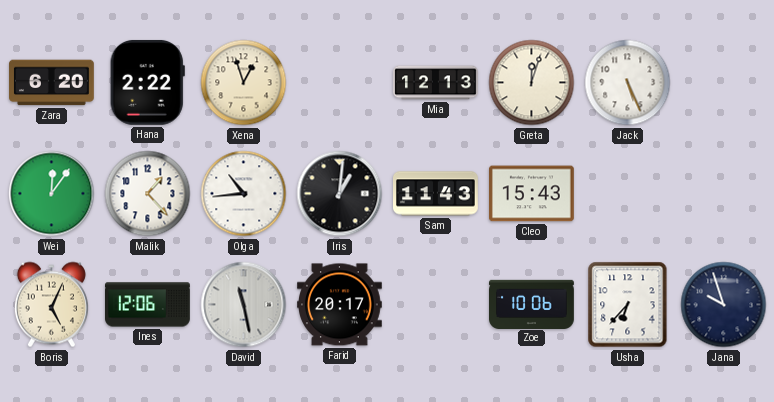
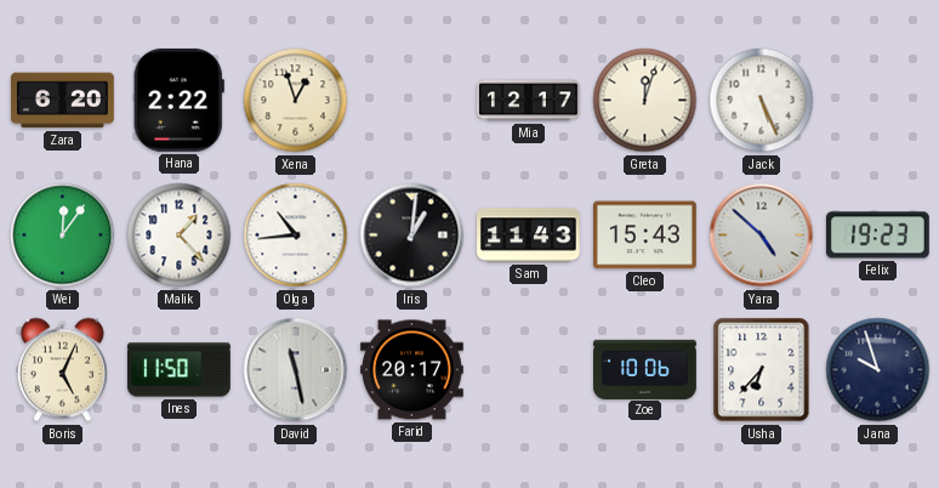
Mia: 12:13 -> 12:17
Yara: none -> 4:52
Felix: none -> 19:23
Ines: 12:06 -> 11:50
